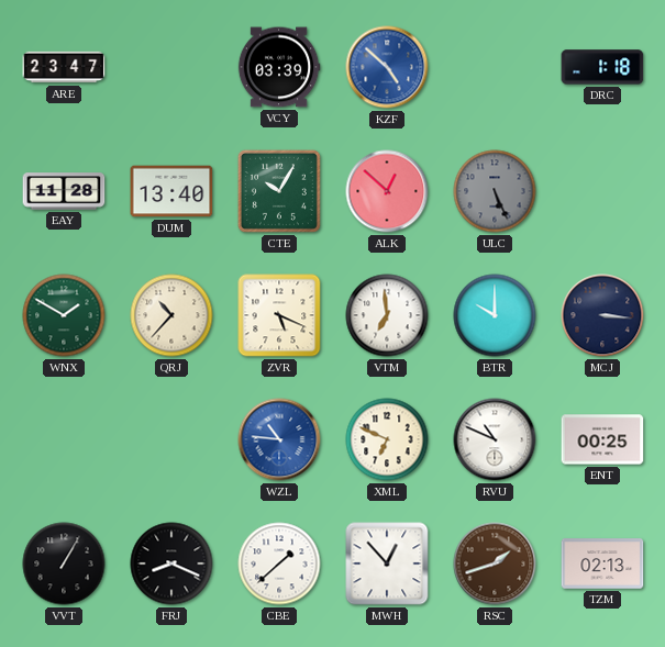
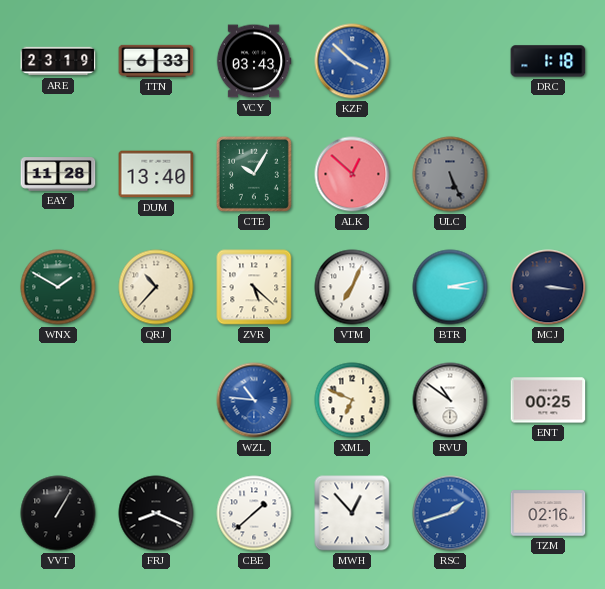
ARE: 23:47 -> 23:19
TTN: none -> 6:33
VCY: 03:39 -> 03:43
KZF: 4:52 -> 3:52
ZVR: 5:19 -> 5:22
VTM: 6:59 -> 7:04
BTR: 10:00 -> 3:13
RVU: 10:49 -> 10:51
RSC dial: brown -> blue
TZM: 02:13 -> 02:16
